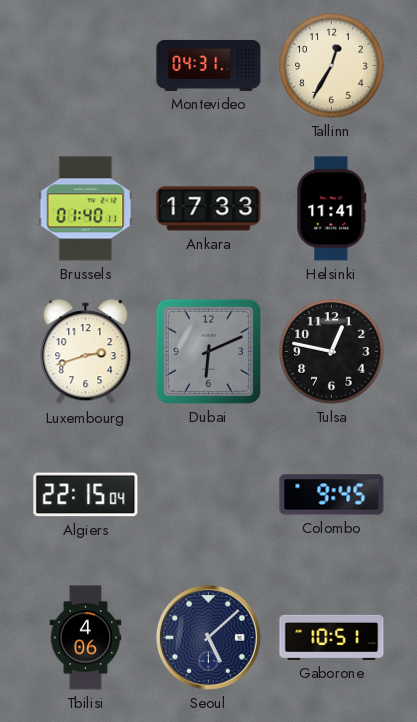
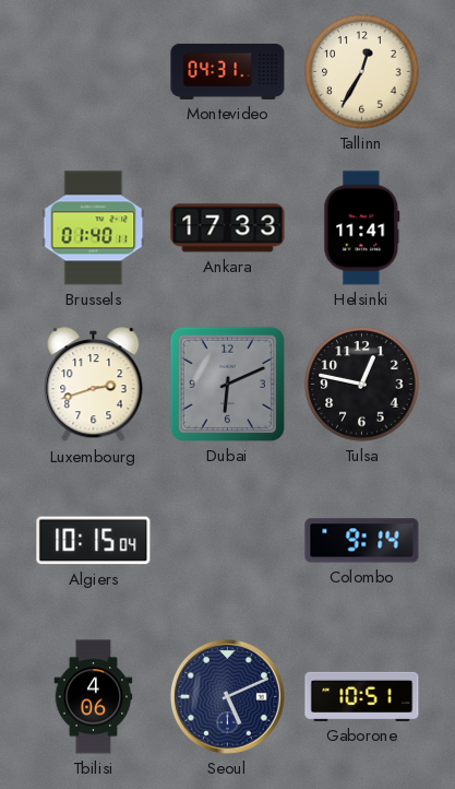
Algiers: 22:15 -> 10:15
Colombo: 9:45 -> 9:14
Seoul: 5:08 -> 5:11
